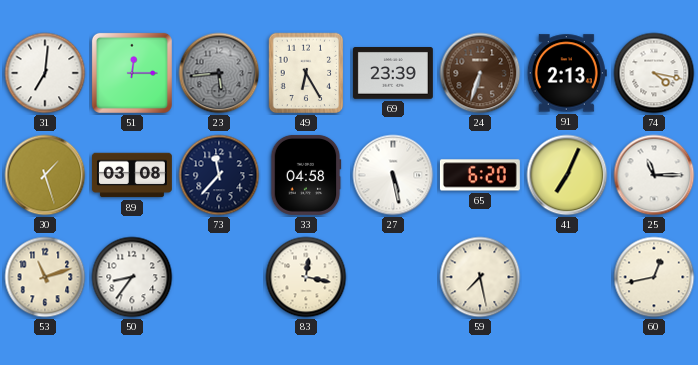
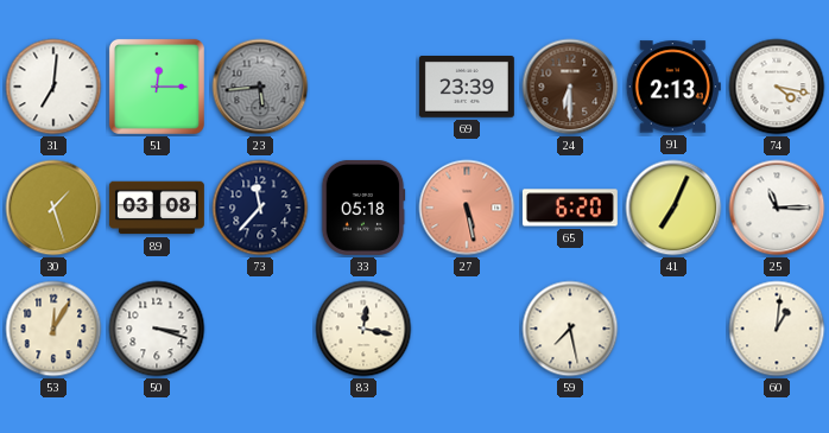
49: 6:25 -> none
24: 6:33 -> 6:30
33: 04:58 -> 05:18
27 dial: white -> salmon
53: 11:12 -> 12:05
50: 8:36 -> 3:18
60: 12:43 -> 1:01
